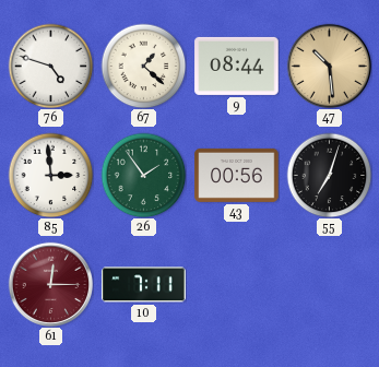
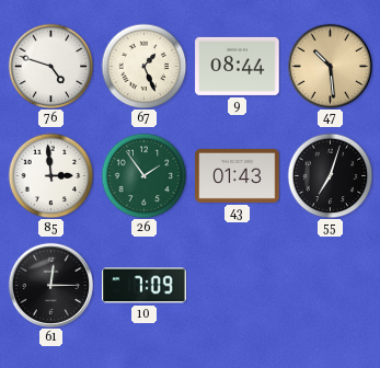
67: 1:22 -> 1:26
43: 00:56 -> 01:43
61 dial: burgundy -> black
10: 7:11 -> 7:09
